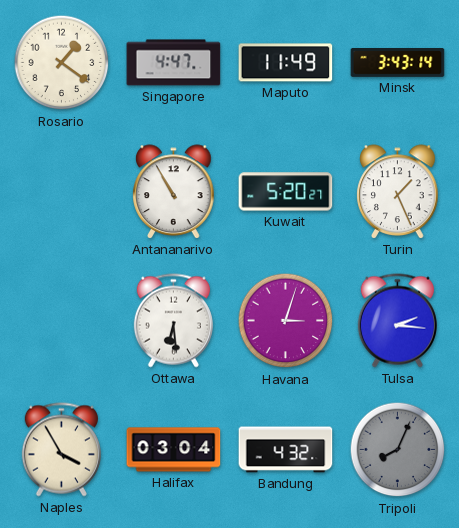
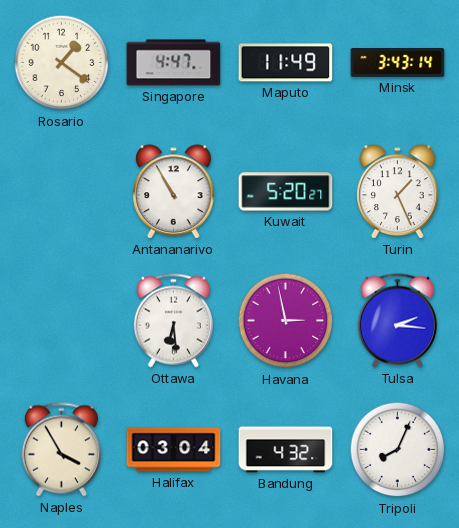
Havana: 3:03 -> 2:58
Tripoli dial: grey -> white
